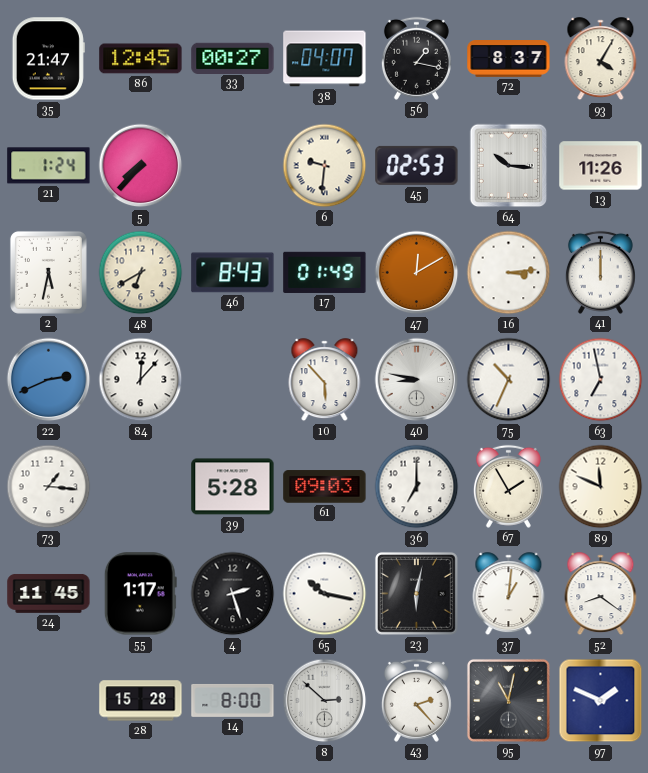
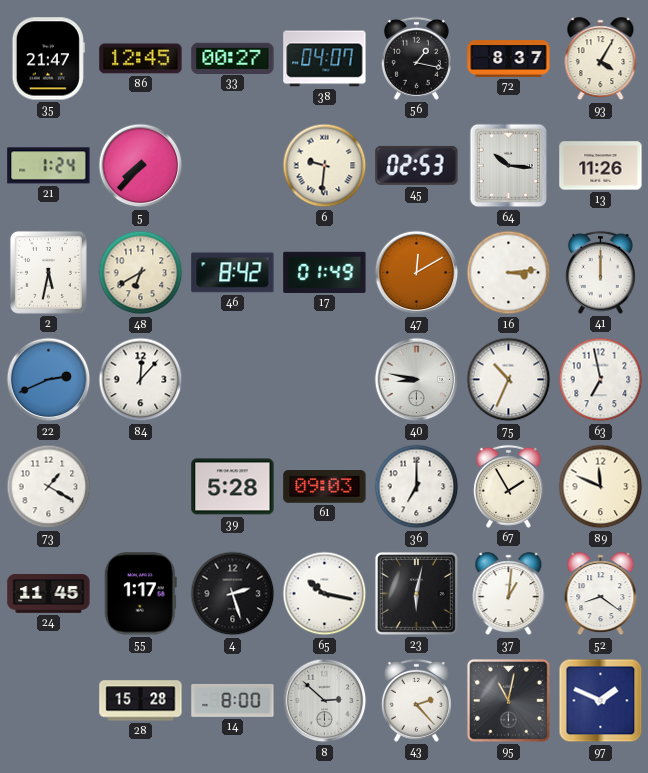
46: 8:43 -> 8:42
10: 5:53 -> none
73: 1:16 -> 1:20
